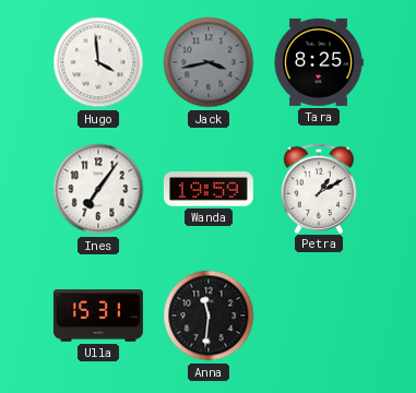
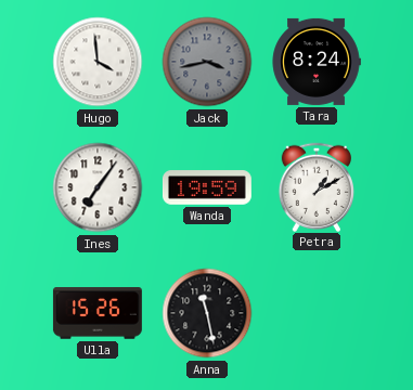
Tara: 8:25 -> 8:24
Ulla: 15:31 -> 15:26
Anna: 11:31 -> 11:28
